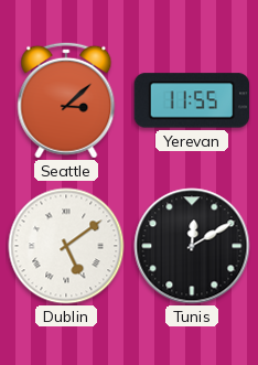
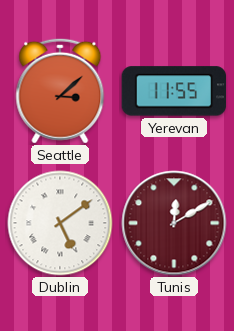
Tunis dial: black -> burgundy
